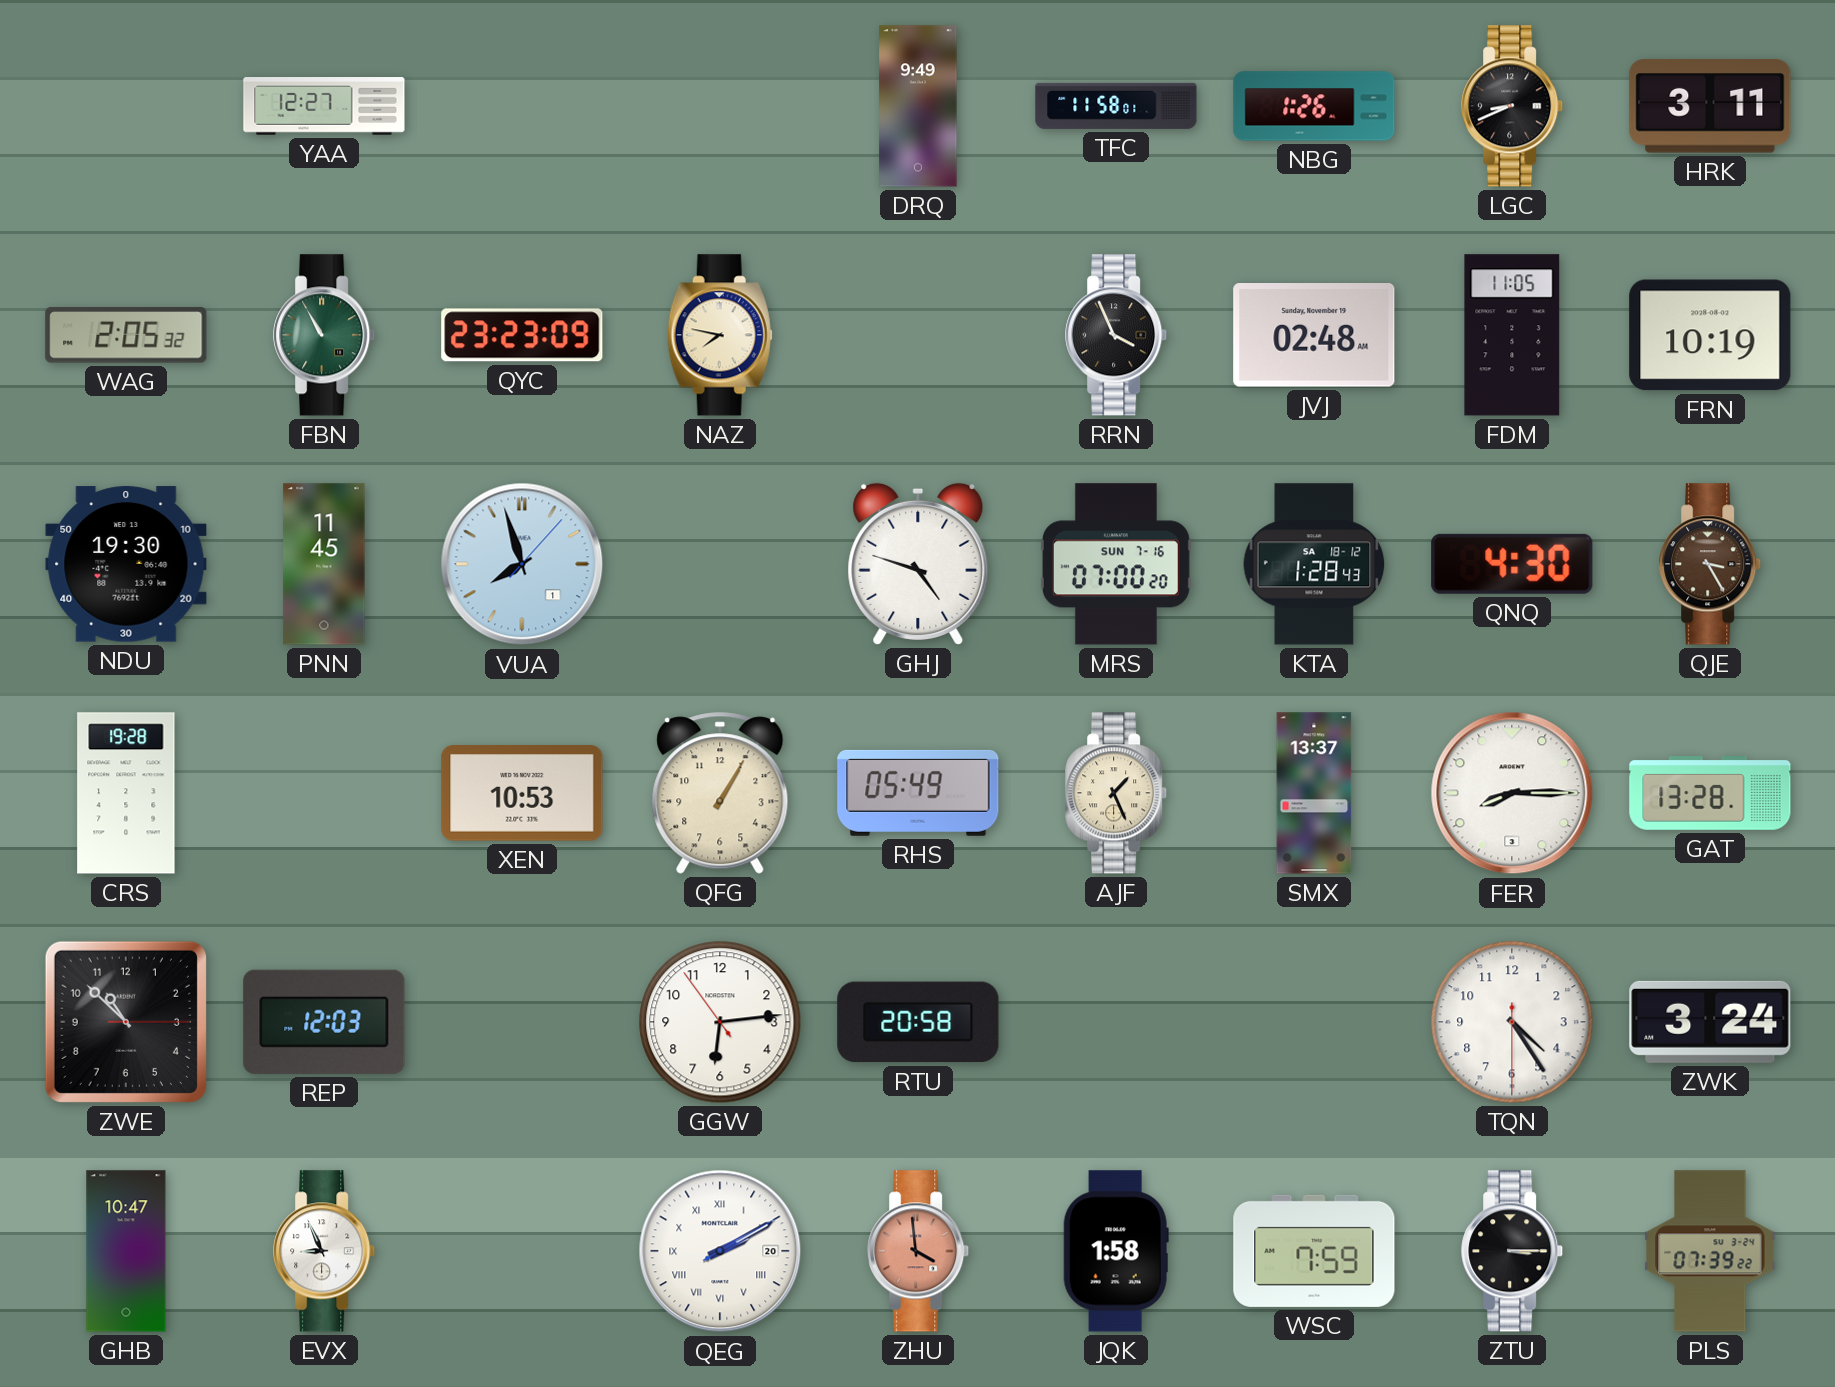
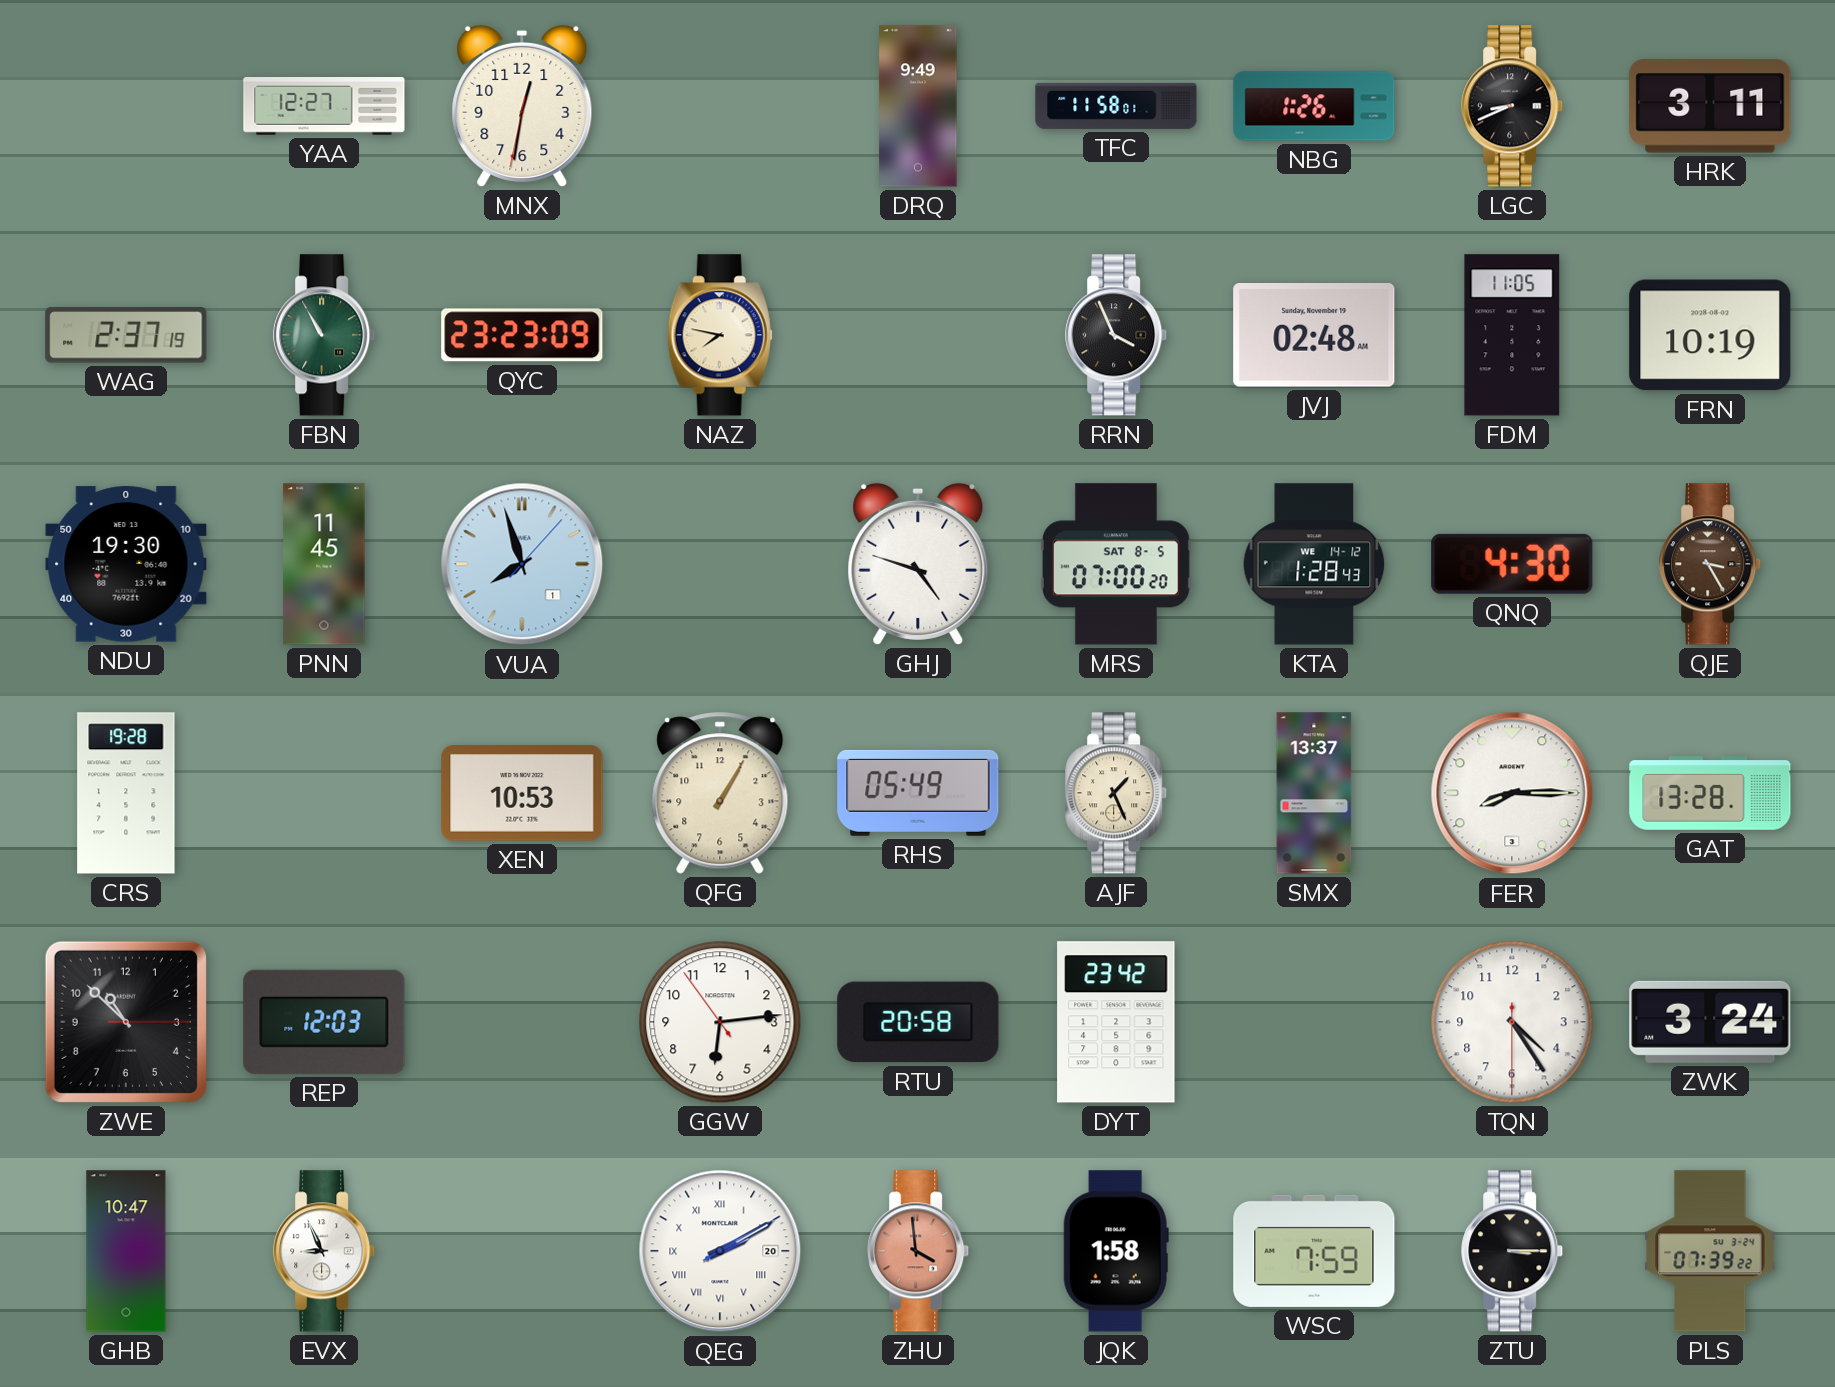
MNX: none -> 12:31
WAG: 2:05 -> 2:37
MRS date: SUN 7-16 -> SAT 8-5
KTA date: SA 18-12 -> WE 14-12
DYT: none -> 23:42
